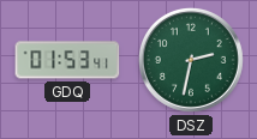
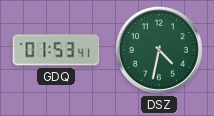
DSZ: 2:32 -> 4:32
